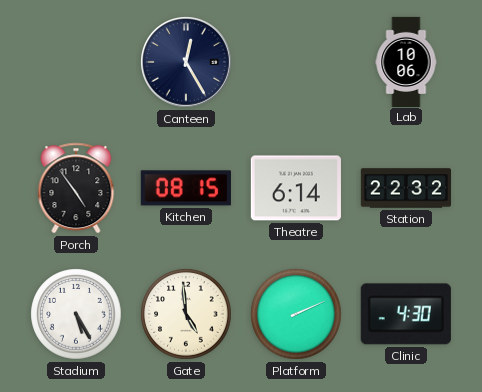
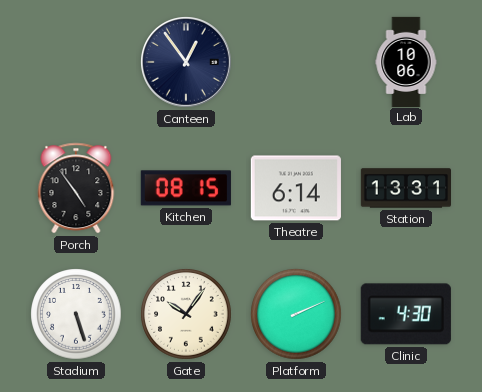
Canteen: 12:25 -> 12:54
Station: 22:32 -> 13:31
Stadium: 5:25 -> 5:27
Gate: 4:59 -> 10:06
